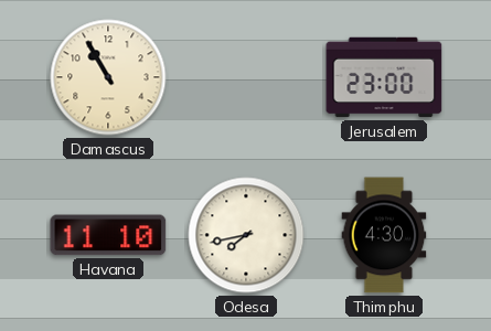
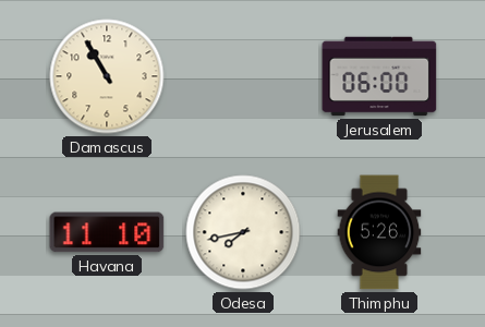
Jerusalem: 23:00 -> 06:00
Thimphu: 4:30 -> 5:26
